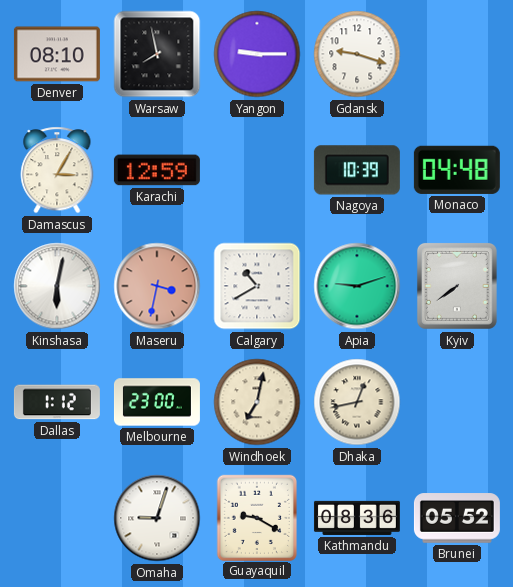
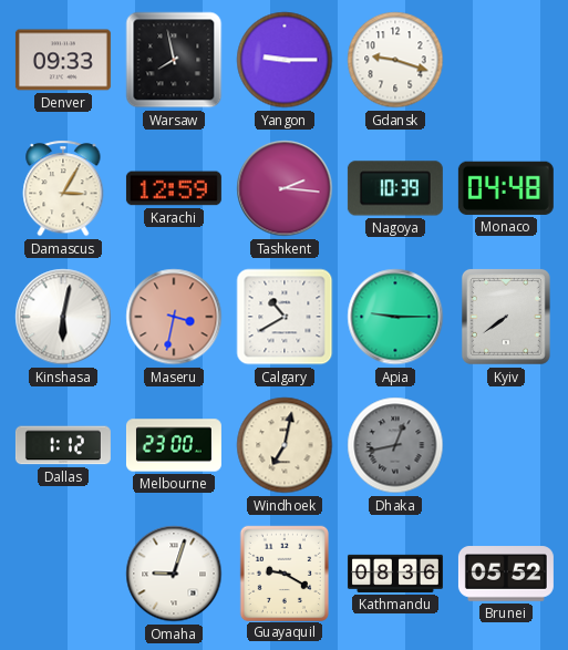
Denver: 08:10 -> 09:33
Tashkent: none -> 2:16
Apia: 9:12 -> 9:15
Dhaka dial: cream -> grey
